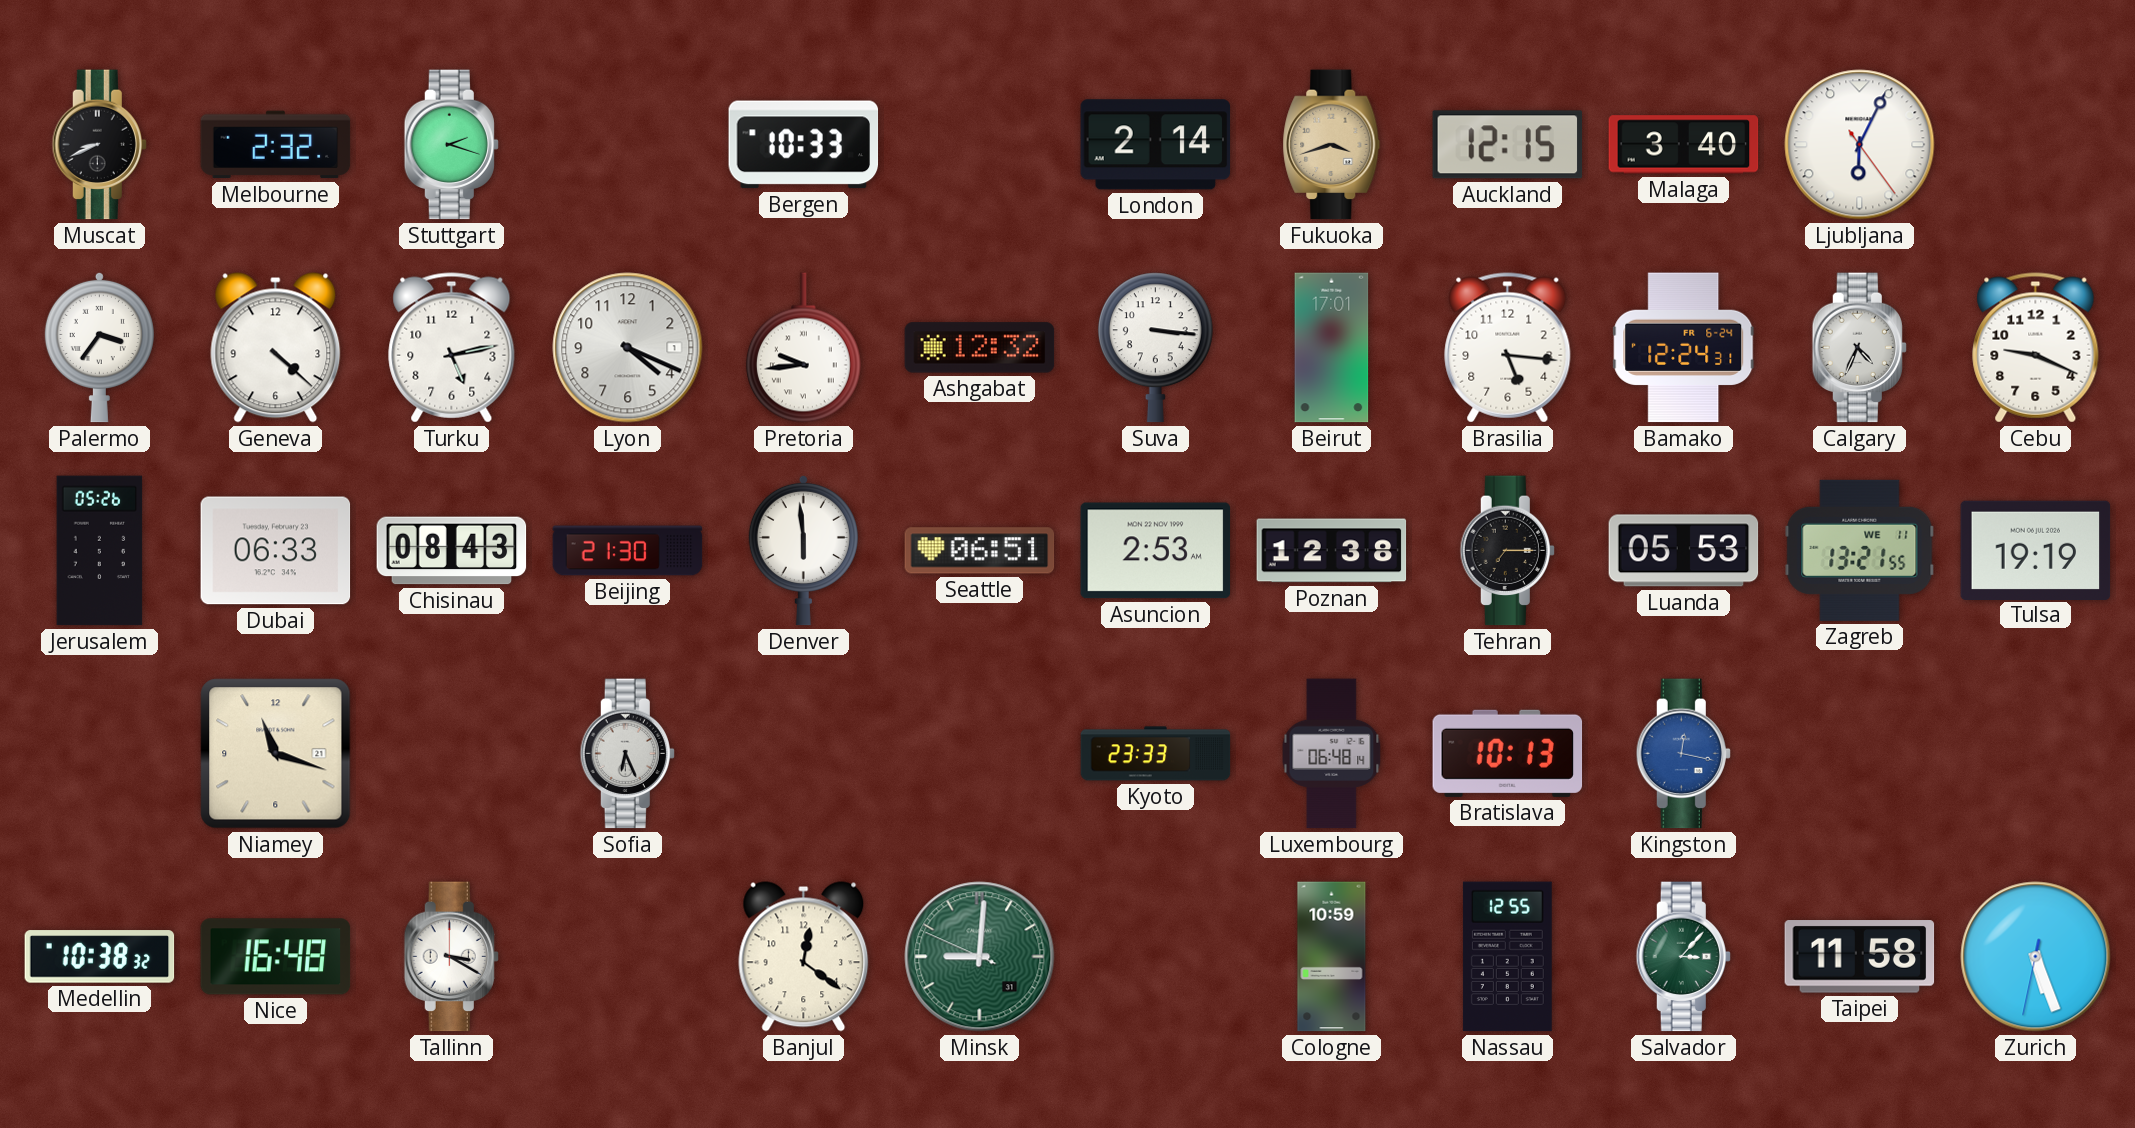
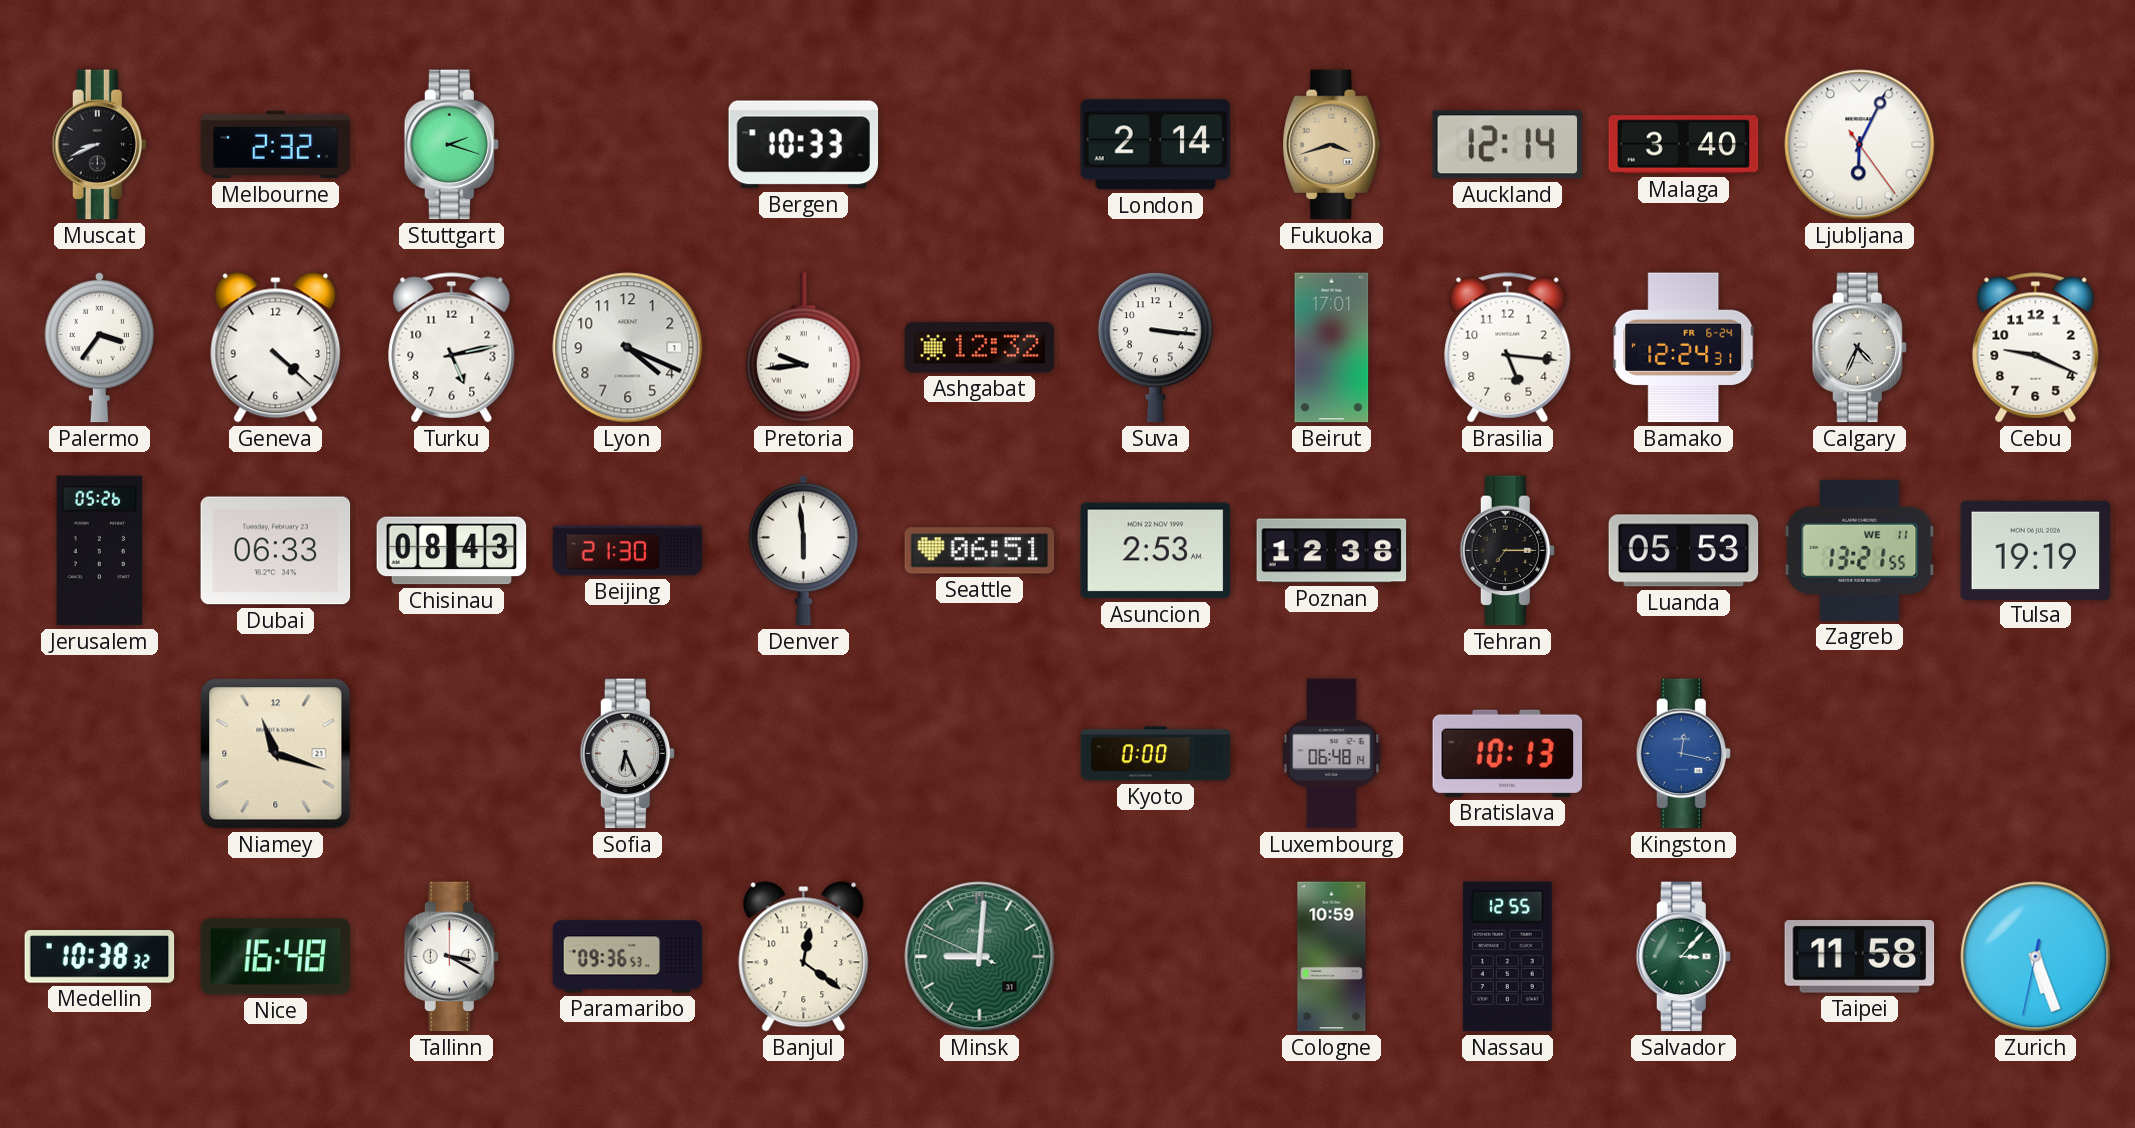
Auckland: 12:15 -> 12:14
Kyoto: 23:33 -> 0:00
Paramaribo: none -> 09:36
